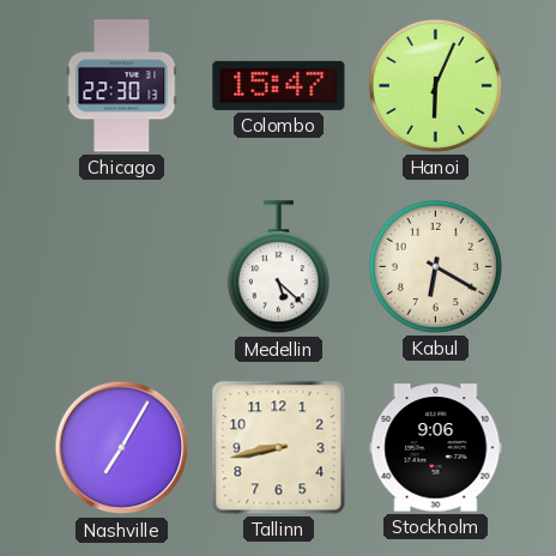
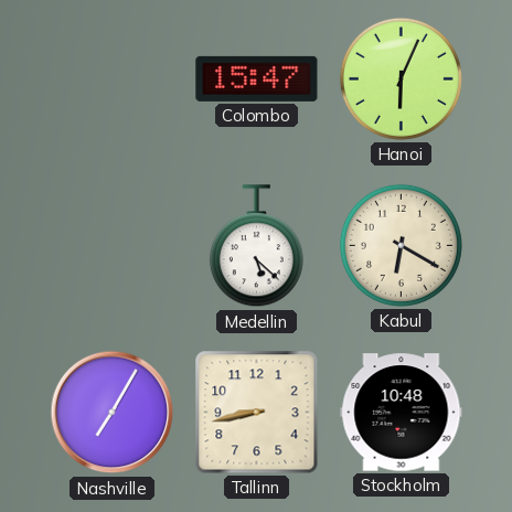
Chicago: 22:30 -> none
Stockholm: 9:06 -> 10:48
